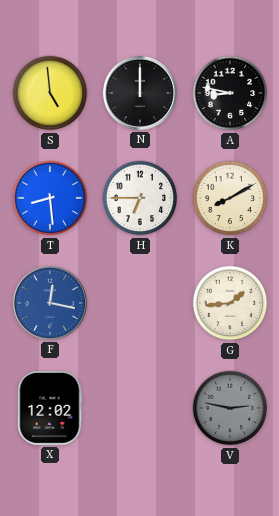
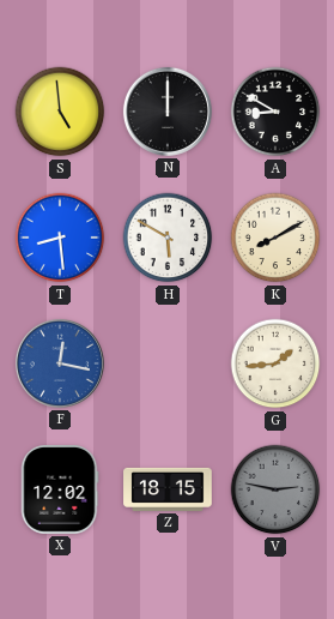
A: 8:47 -> 8:50
H: 6:45 -> 5:50
Z: none -> 18:15
